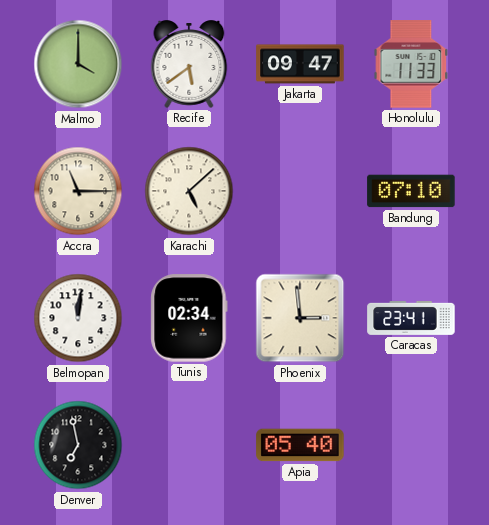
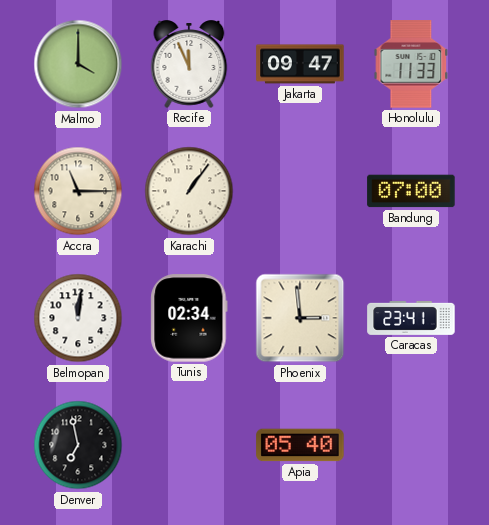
Recife: 5:39 -> 11:56
Karachi: 5:08 -> 1:06
Bandung: 07:10 -> 07:00
